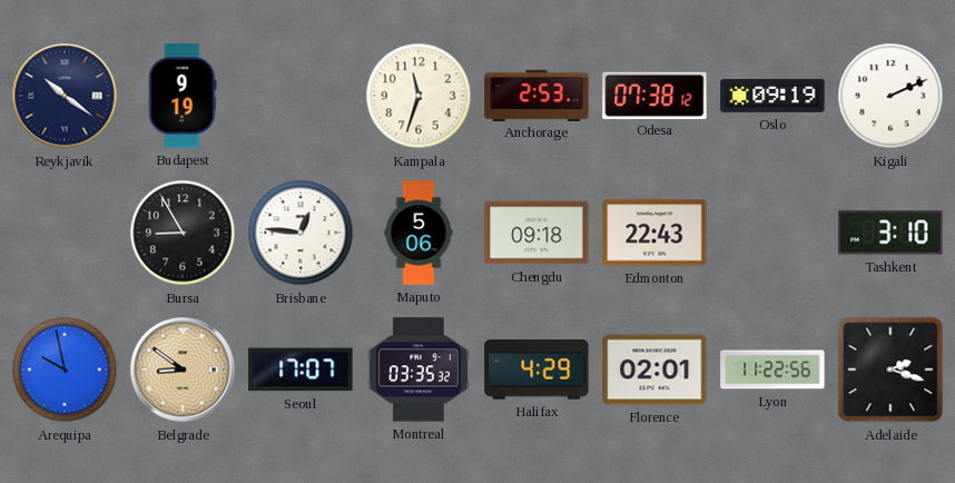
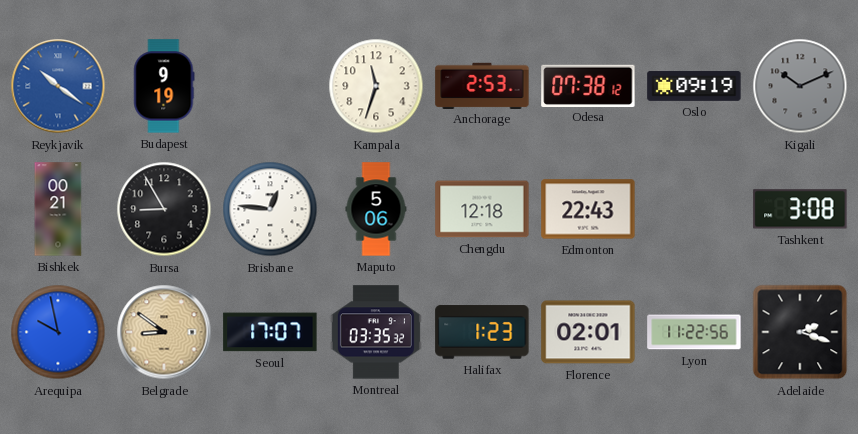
Reykjavik dial: navy -> blue
Kigali: 2:11 -> 10:11
Kigali dial: white -> grey
Bishkek: none -> 00:21
Chengdu: 09:18 -> 12:18
Tashkent: 3:10 -> 3:08
Halifax: 4:29 -> 1:23
